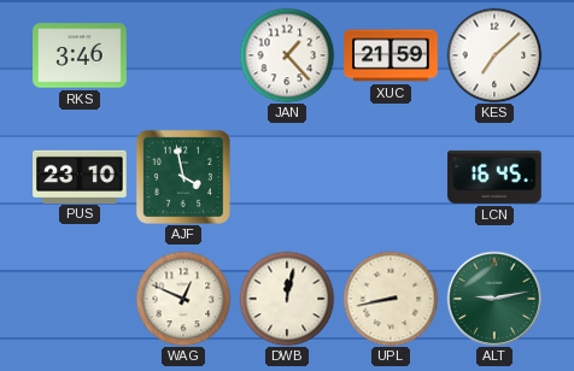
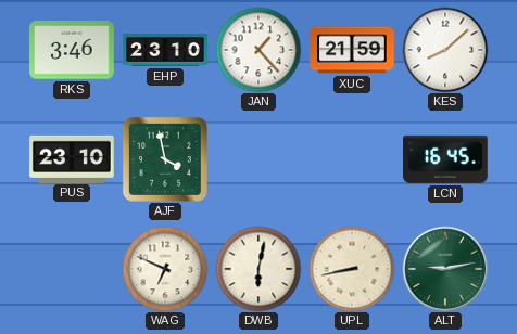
EHP: none -> 23:10
KES: 7:08 -> 8:08
WAG: 12:49 -> 6:49
DWB: 12:02 -> 6:02
